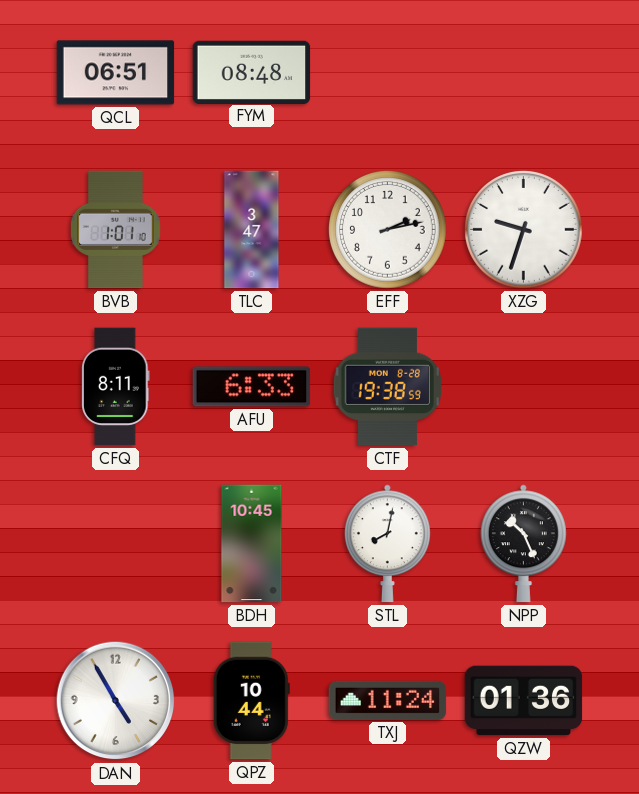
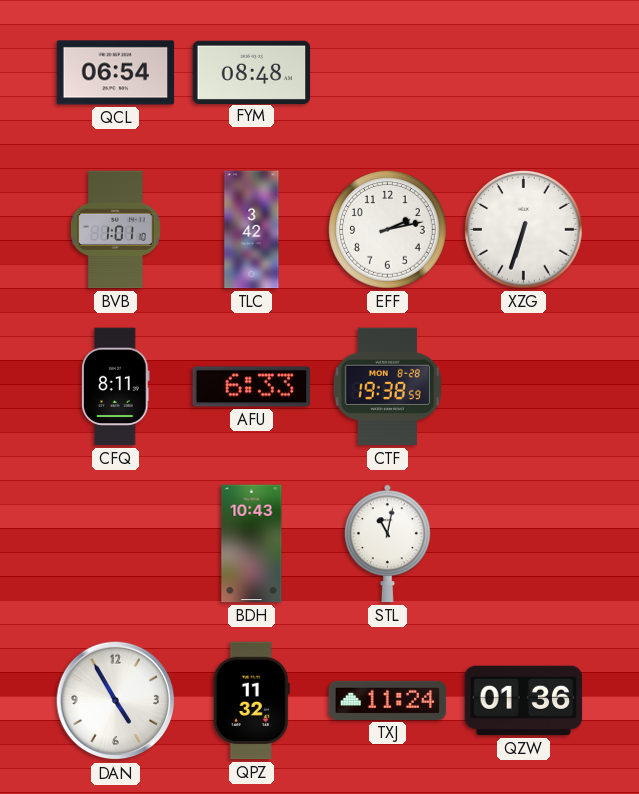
QCL: 06:51 -> 06:54
TLC: 3:47 -> 3:42
XZG: 9:33 -> 6:33
BDH: 10:45 -> 10:43
STL: 8:02 -> 11:02
NPP: 10:26 -> none
QPZ: 10:44 -> 11:32
